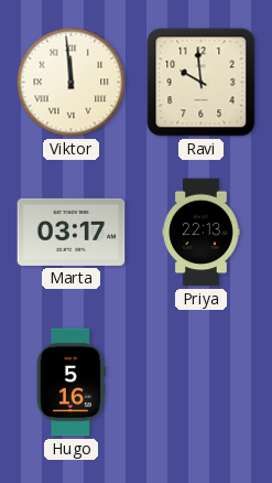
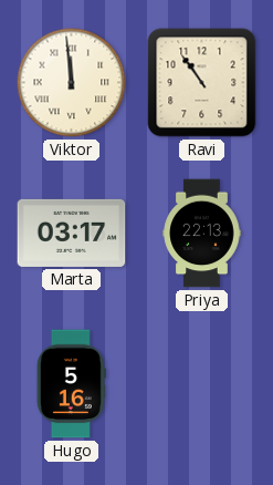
Ravi: 9:59 -> 10:54
